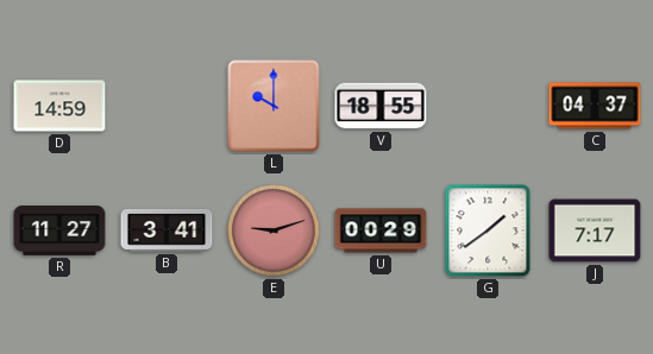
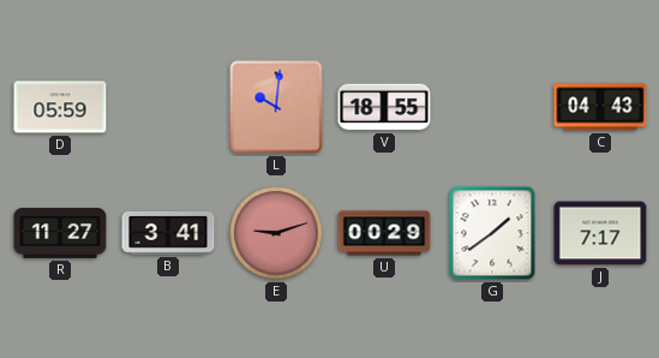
D: 14:59 -> 05:59
L: 10:00 -> 10:01
C: 04:37 -> 04:43
